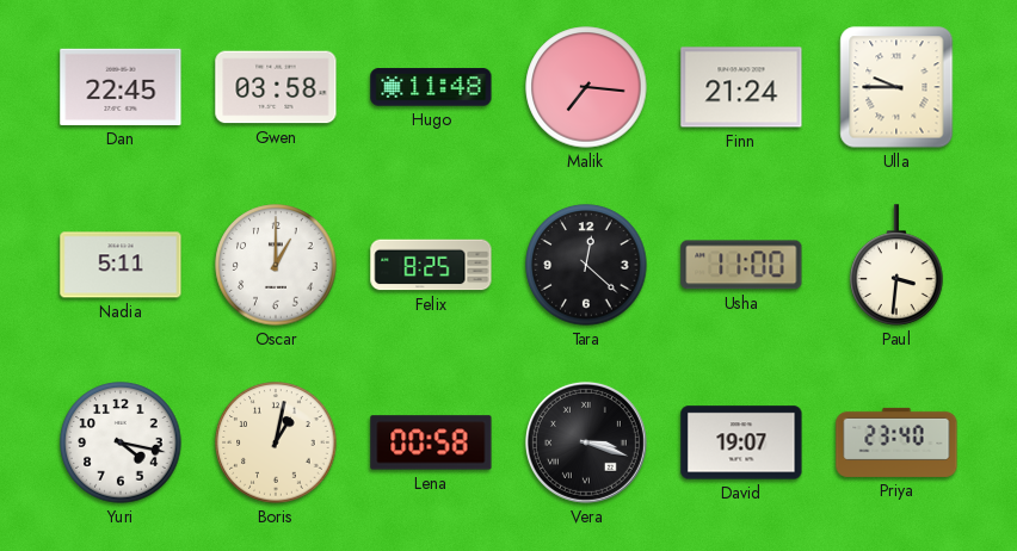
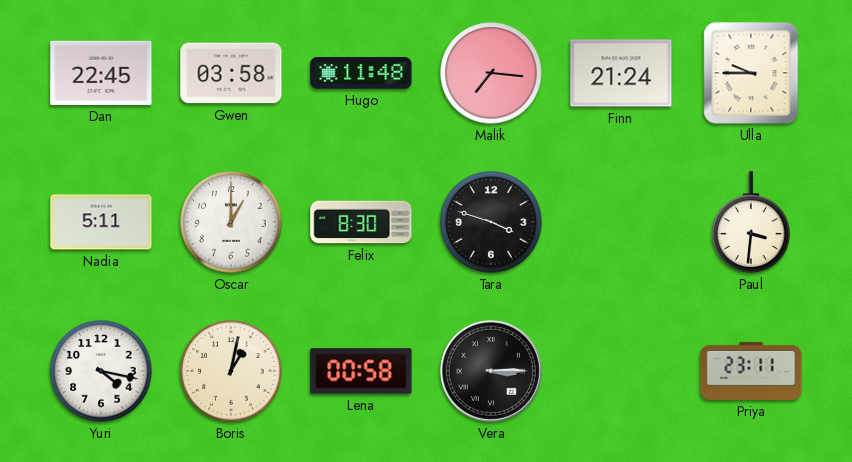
Felix: 8:25 -> 8:30
Tara: 12:22 -> 3:48
Usha: 11:00 -> none
Vera: 3:18 -> 3:15
David: 19:07 -> none
Priya: 23:40 -> 23:11
